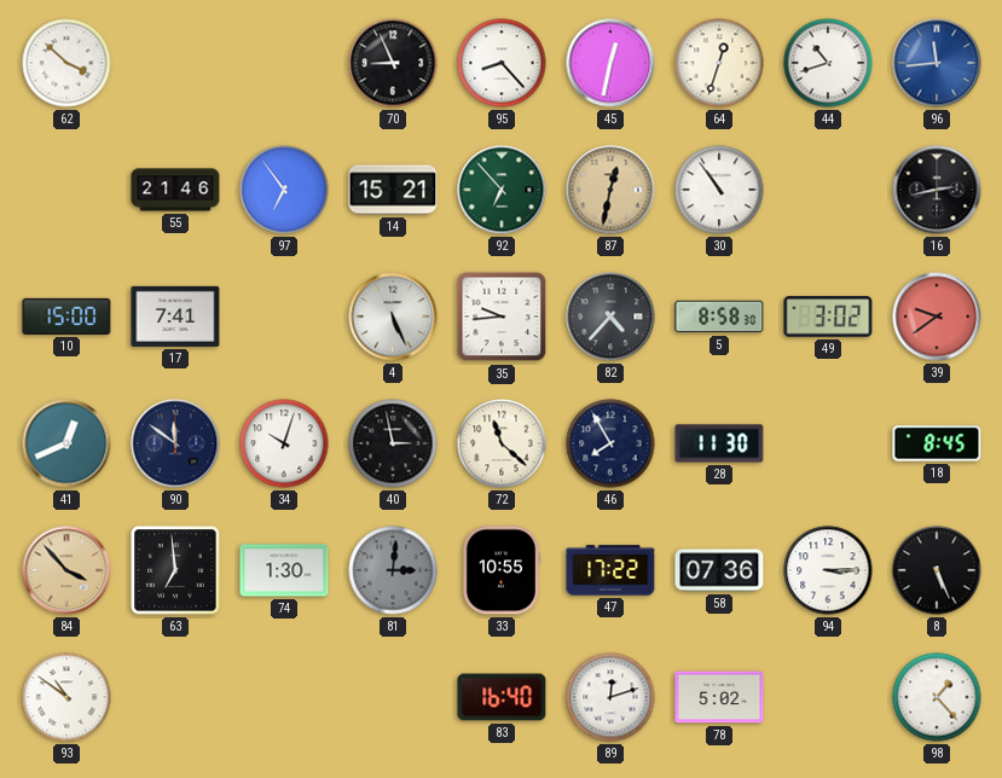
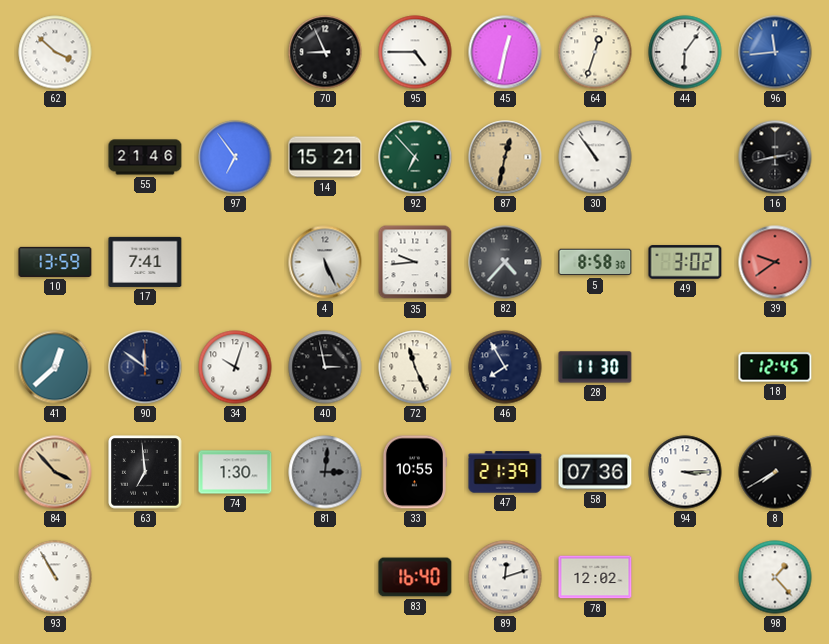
95: 8:23 -> 4:45
44: 10:42 -> 6:06
10: 15:00 -> 13:59
41: 12:41 -> 12:38
72: 11:22 -> 11:26
18: 8:45 -> 12:45
47: 17:22 -> 21:39
8: 5:26 -> 7:40
93: 10:51 -> 10:55
78: 5:02 -> 12:02
